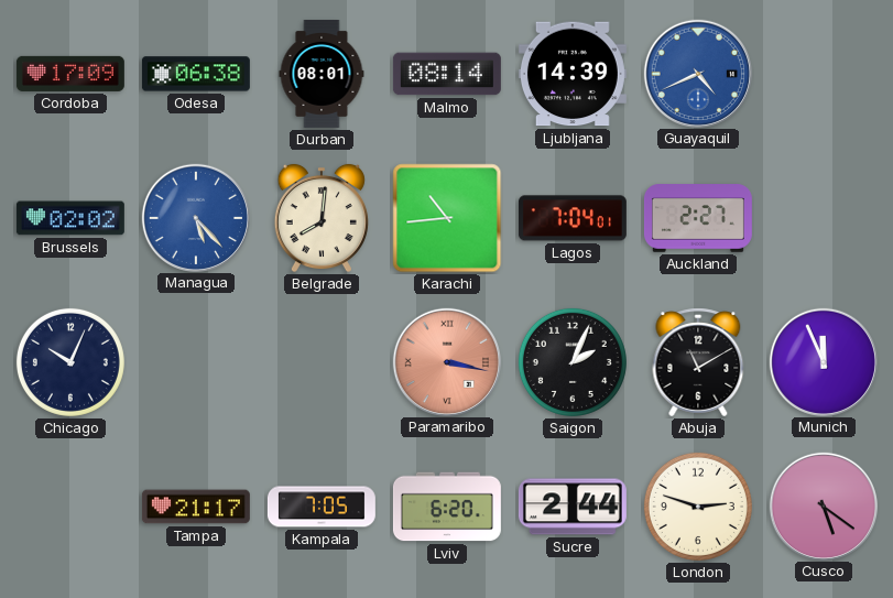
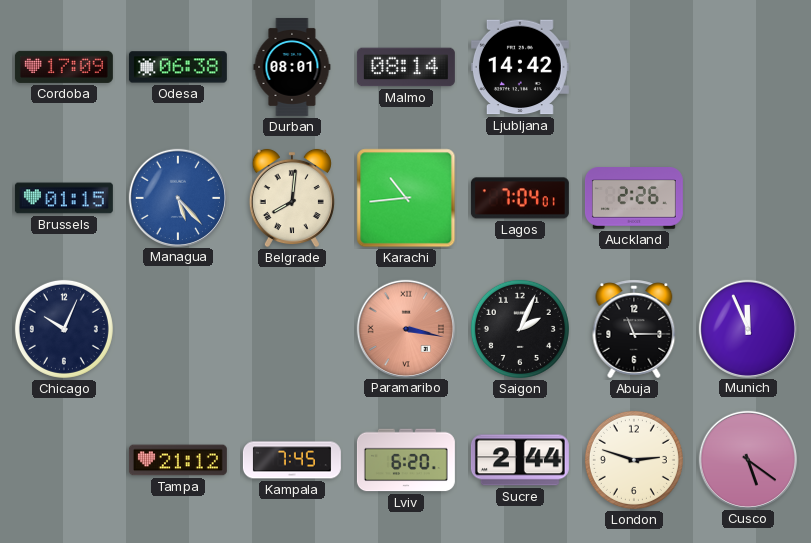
Ljubljana: 14:39 -> 14:42
Guayaquil: 4:41 -> none
Brussels: 02:02 -> 01:15
Auckland: 2:27 -> 2:26
Abuja: 11:10 -> 11:15
Tampa: 21:17 -> 21:12
Kampala: 7:05 -> 7:45
